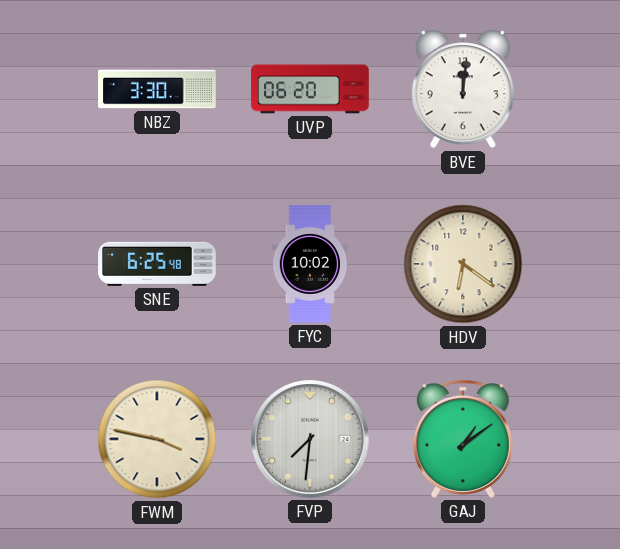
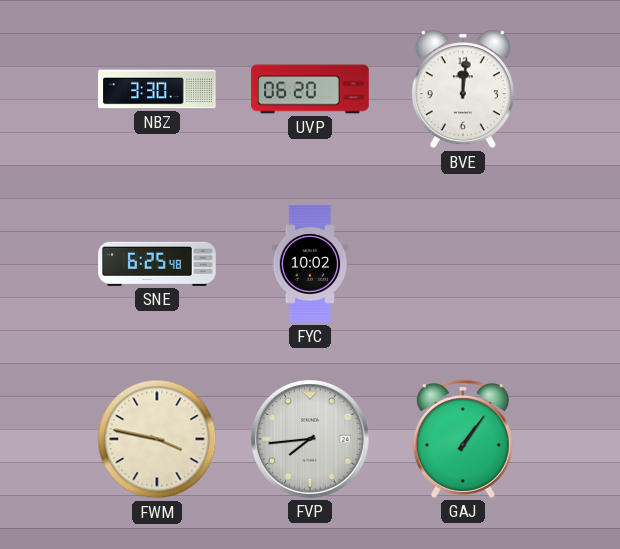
HDV: 6:21 -> none
FVP: 7:31 -> 7:44
GAJ: 1:09 -> 1:06
